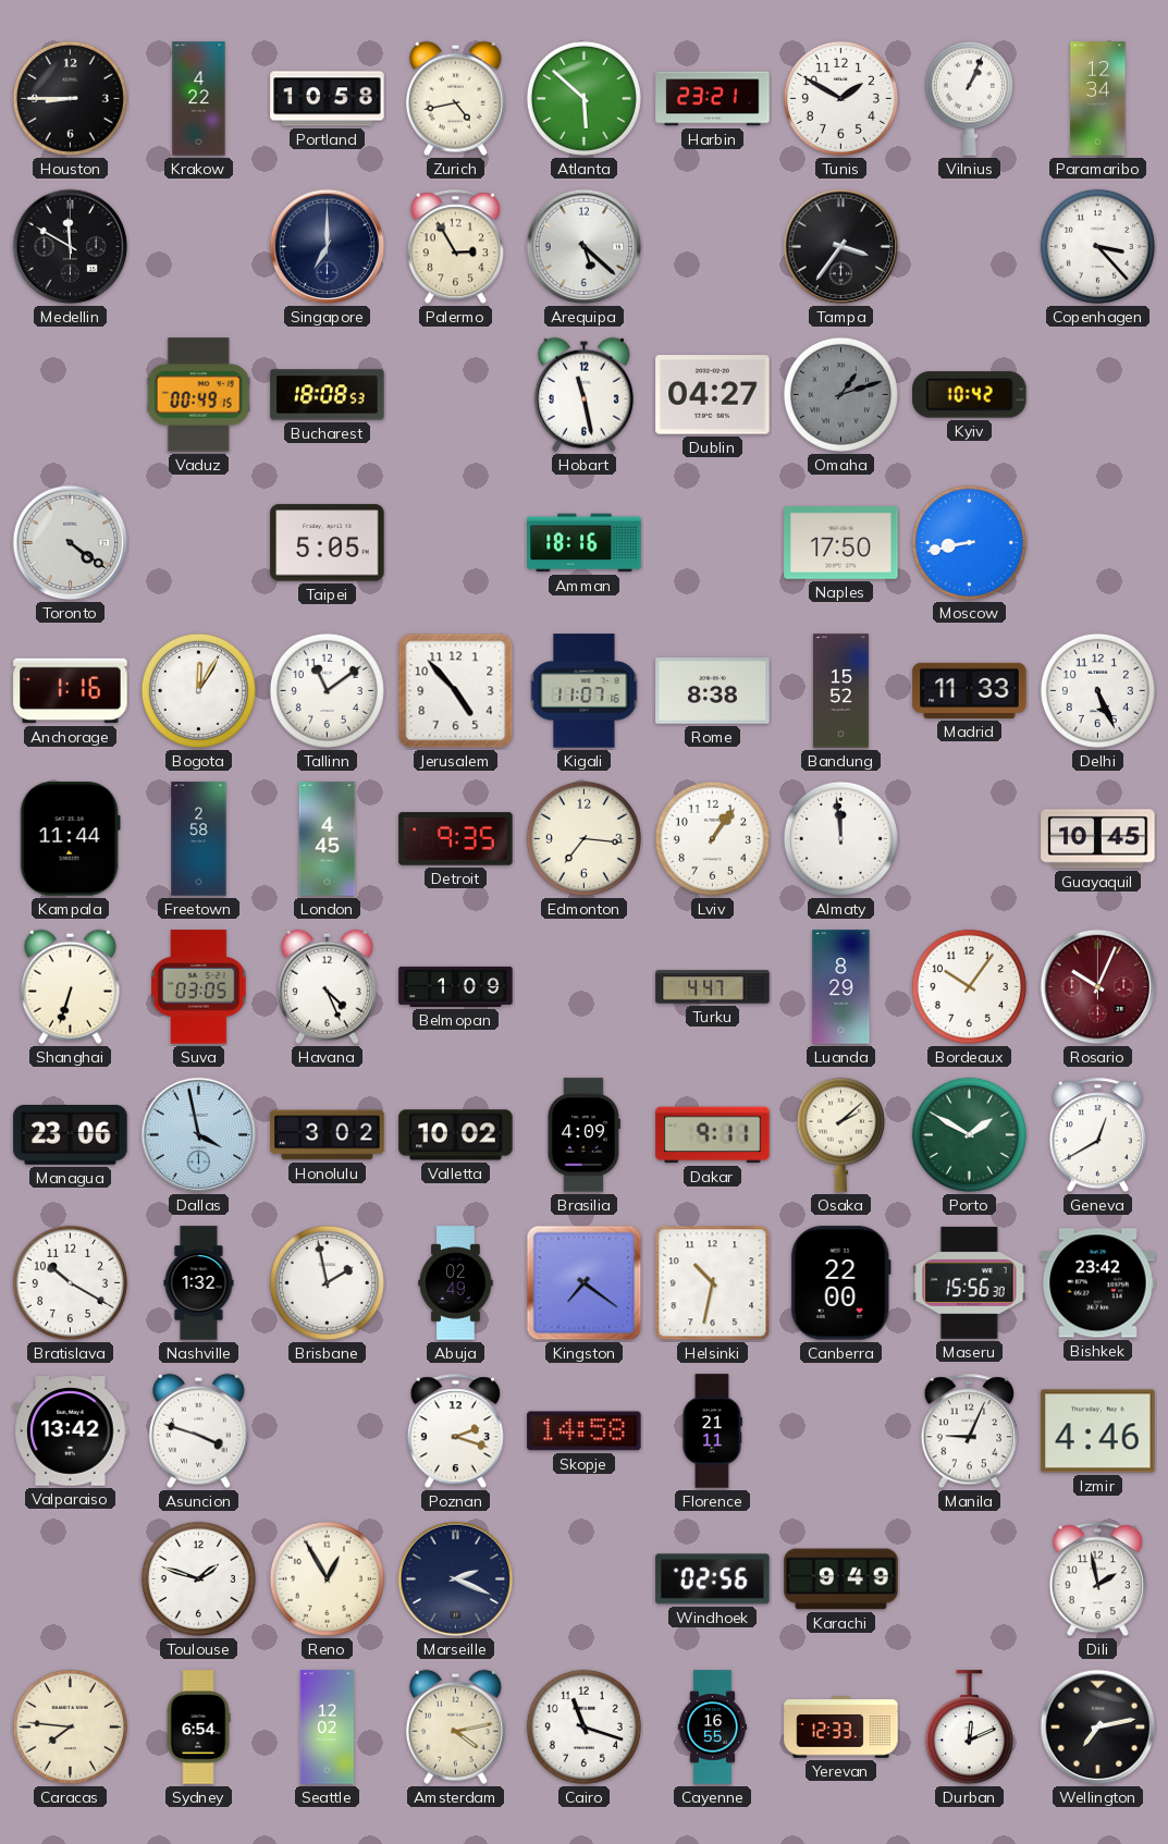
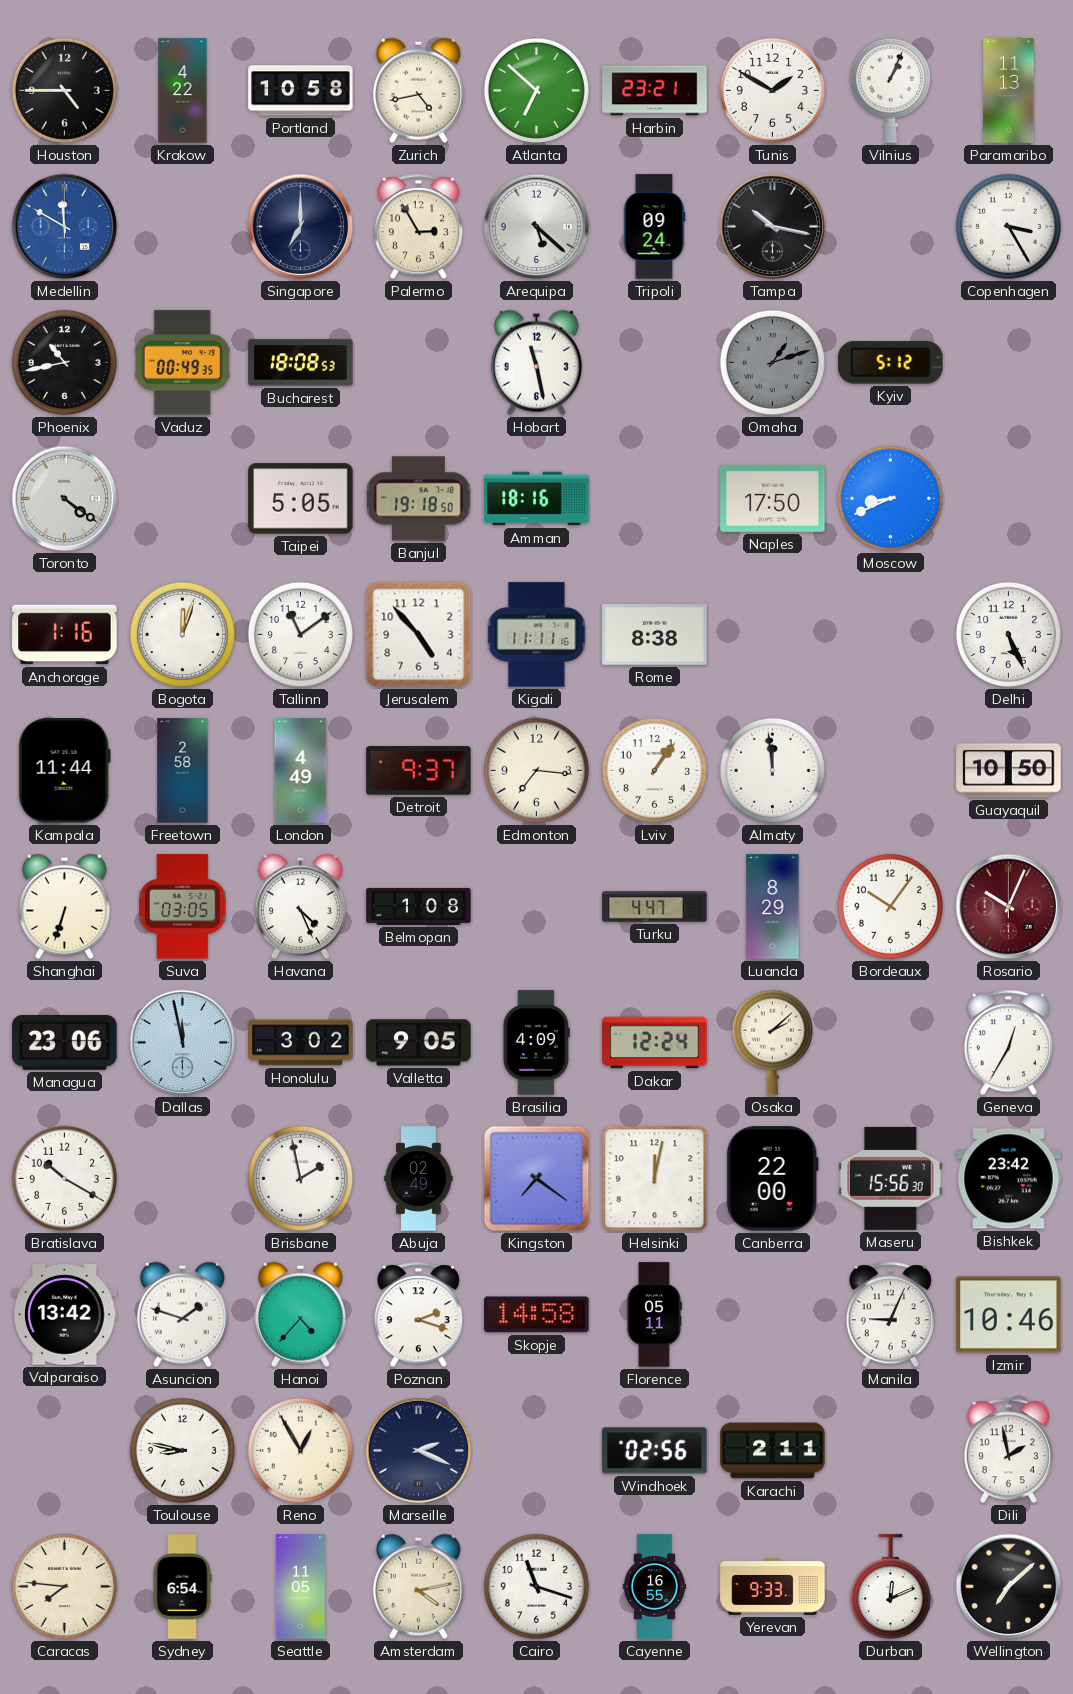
Houston: 8:45 -> 4:45
Atlanta: 5:52 -> 6:52
Paramaribo: 12:34 -> 11:13
Medellin dial: black -> blue
Tripoli: none -> 09:24
Tampa: 3:36 -> 10:17
Copenhagen: 3:23 -> 3:25
Phoenix: none -> 10:43
Vaduz: 00:49:15 -> 00:49:35
Dublin: 04:27 -> none
Kyiv: 10:42 -> 5:12
Banjul: none -> 19:18
Moscow: 8:43 -> 8:41
Bogota: 12:05 -> 12:03
Kigali: 11:07 -> 11:11
Bandung: 15:52 -> none
Madrid: 11:33 -> none
London: 4:45 -> 4:49
Detroit: 9:35 -> 9:37
Guayaquil: 10:45 -> 10:50
Belmopan: 1:09 -> 1:08
Dallas: 3:58 -> 11:58
Valletta: 10:02 -> 9:05
Dakar: 9:11 -> 12:24
Porto: 1:50 -> none
Geneva: 12:40 -> 12:35
Nashville: 1:32 -> none
Helsinki: 10:32 -> 12:02
Asuncion: 3:48 -> 1:48
Hanoi: none -> 4:37
Florence: 21:11 -> 05:11
Izmir: 4:46 -> 10:46
Toulouse: 1:48 -> 8:47
Karachi: 9:49 -> 2:11
Seattle: 12:02 -> 11:05
Yerevan: 12:33 -> 9:33
Wellington: 7:13 -> 7:08
